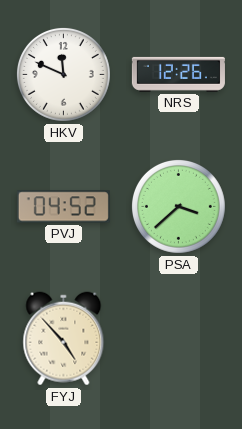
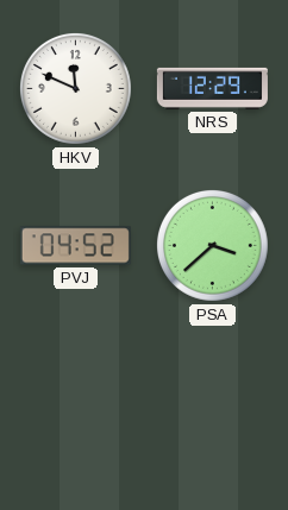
NRS: 12:26 -> 12:29
FYJ: 4:53 -> none
